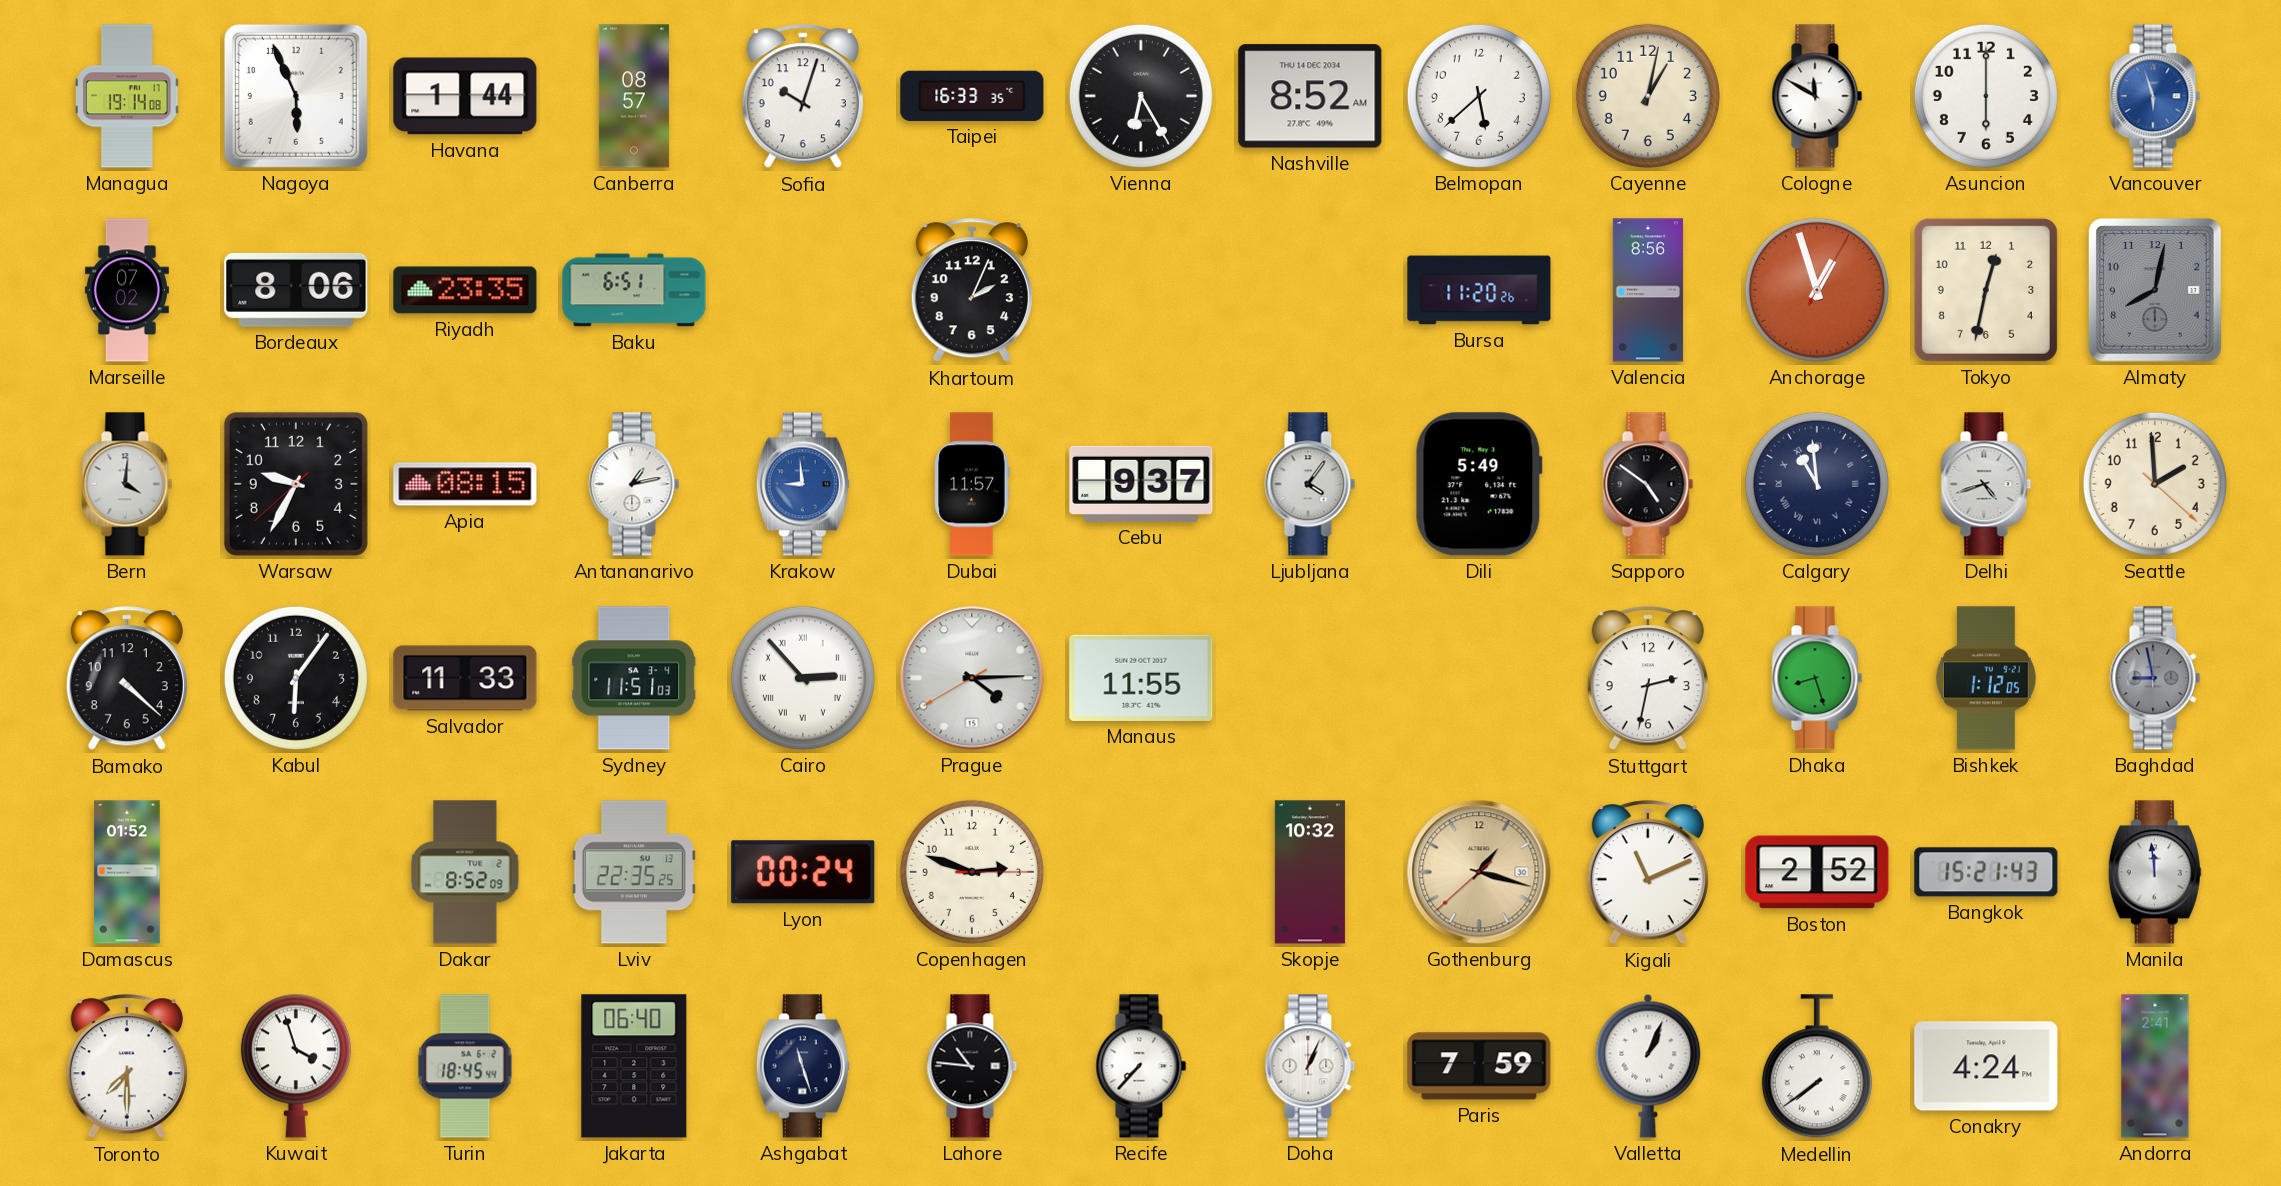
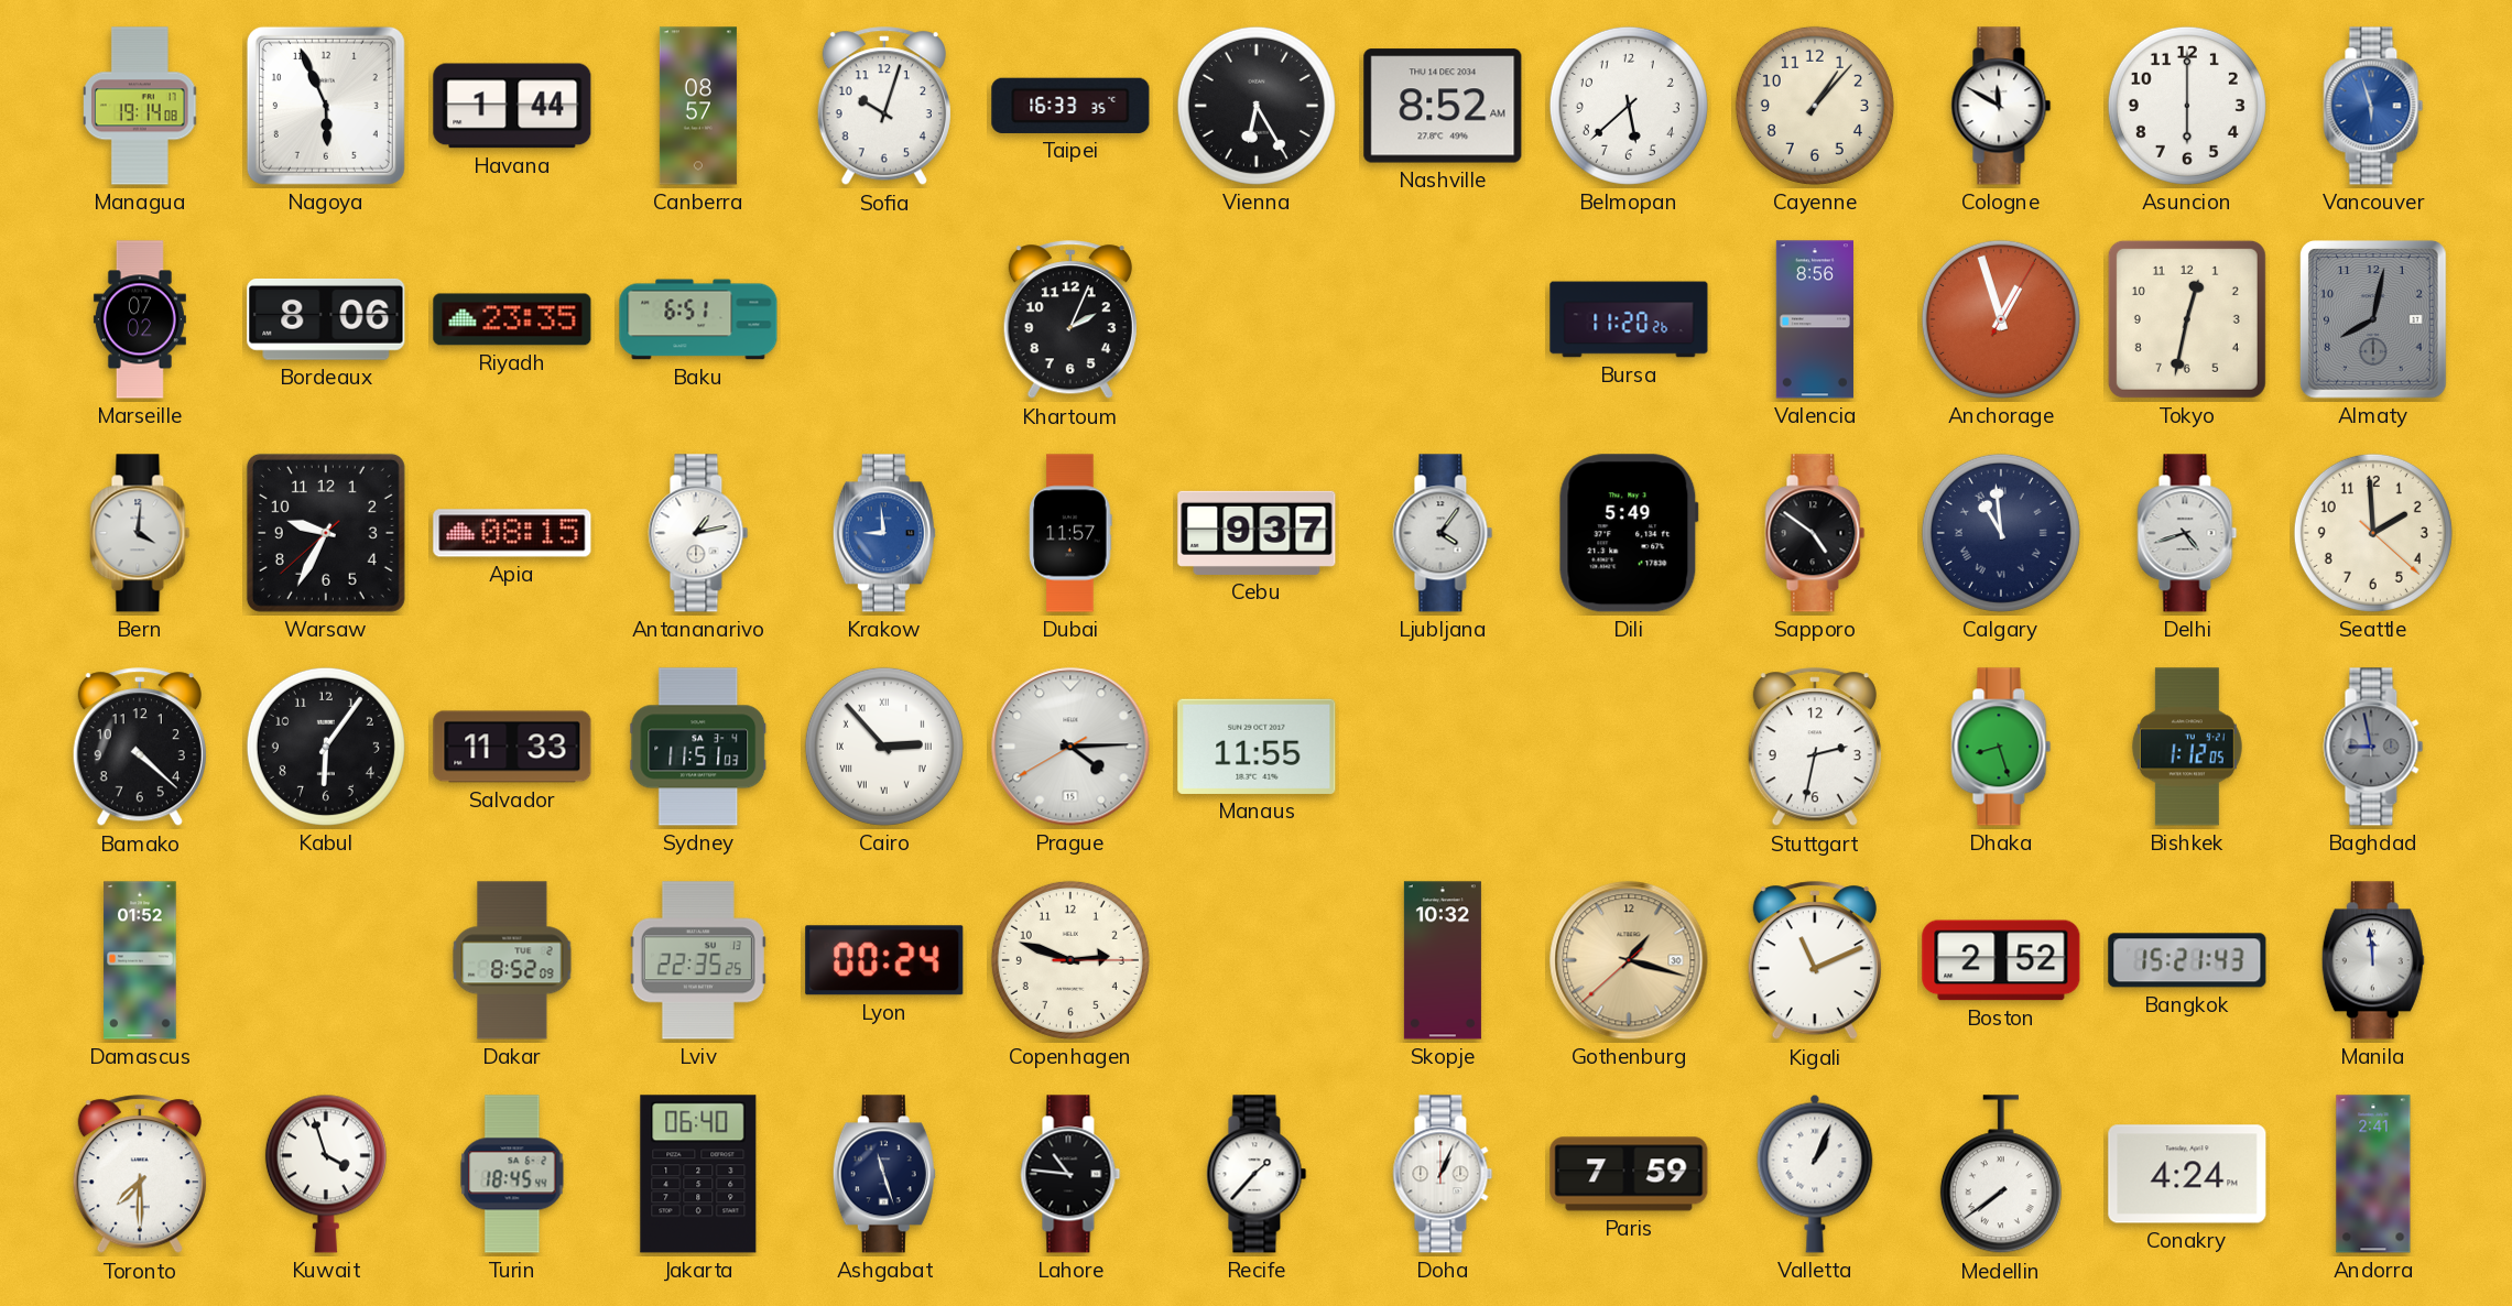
Cayenne: 1:02 -> 1:07
Recife: 7:37 -> 1:37
